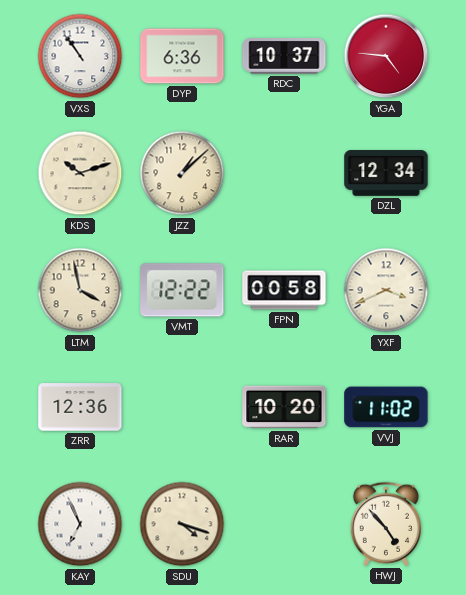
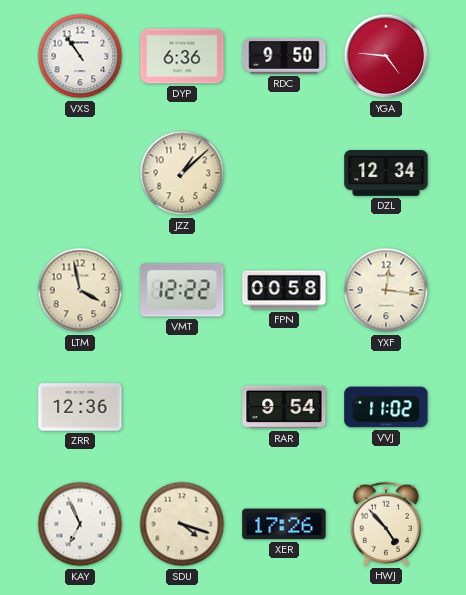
RDC: 10:37 -> 9:50
KDS: 10:12 -> none
YXF: 3:41 -> 12:16
RAR: 10:20 -> 9:54
XER: none -> 17:26
